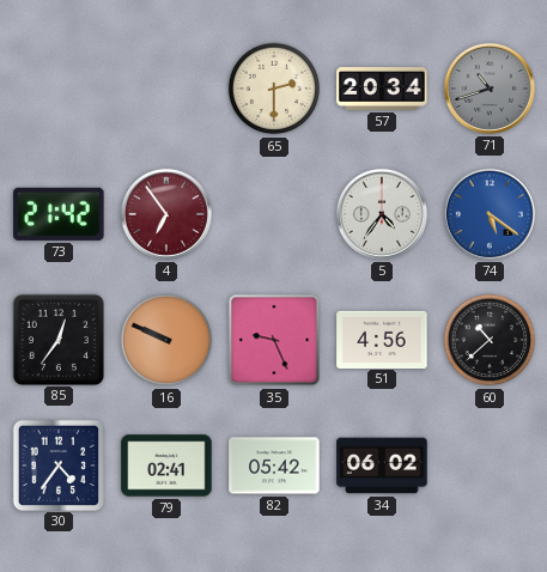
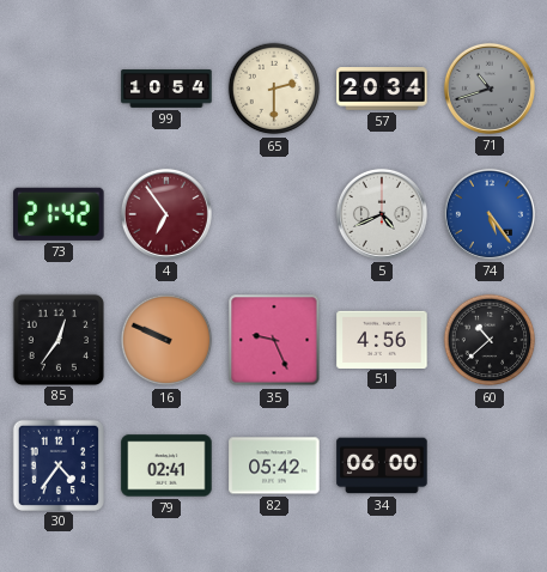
99: none -> 10:54
5: 4:36 -> 4:41
74: 5:21 -> 5:24
34: 06:02 -> 06:00
